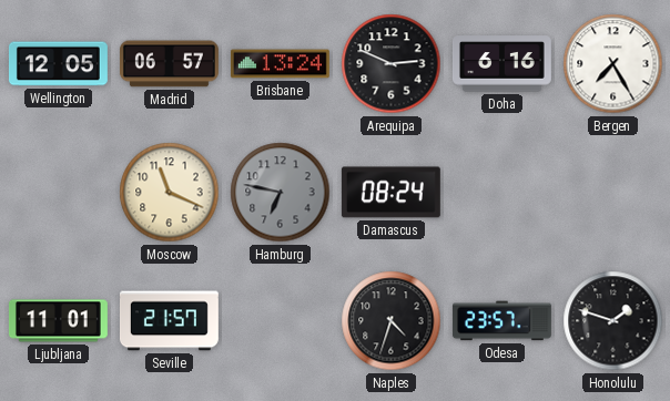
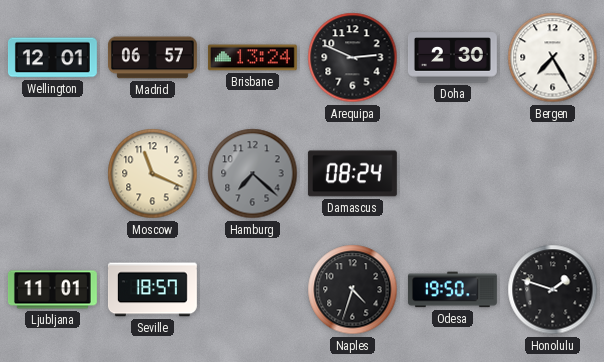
Wellington: 12:05 -> 12:01
Doha: 6:16 -> 2:30
Hamburg: 6:47 -> 7:22
Seville: 21:57 -> 18:57
Odesa: 23:57 -> 19:50
